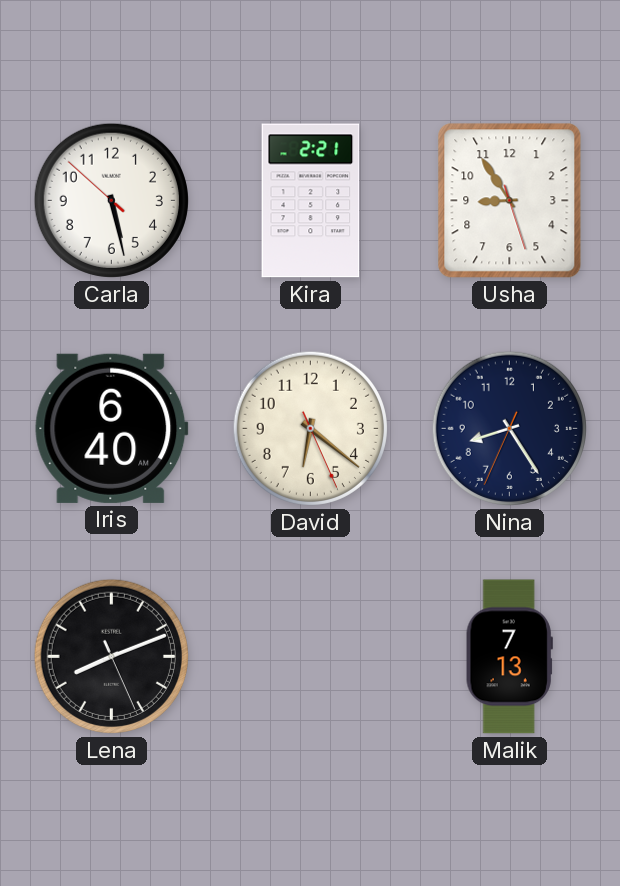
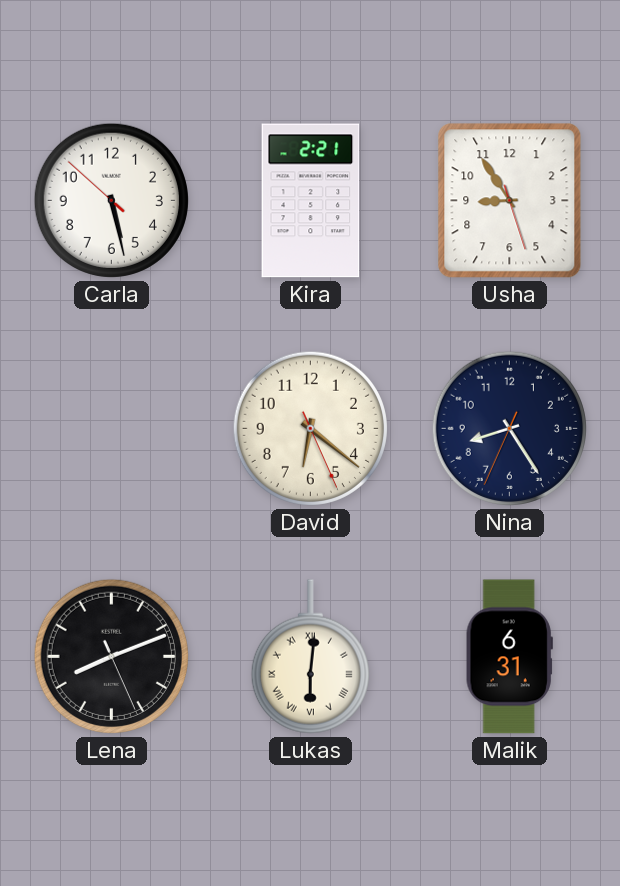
Iris: 6:40 -> none
Lukas: none -> 6:01
Malik: 7:13 -> 6:31
